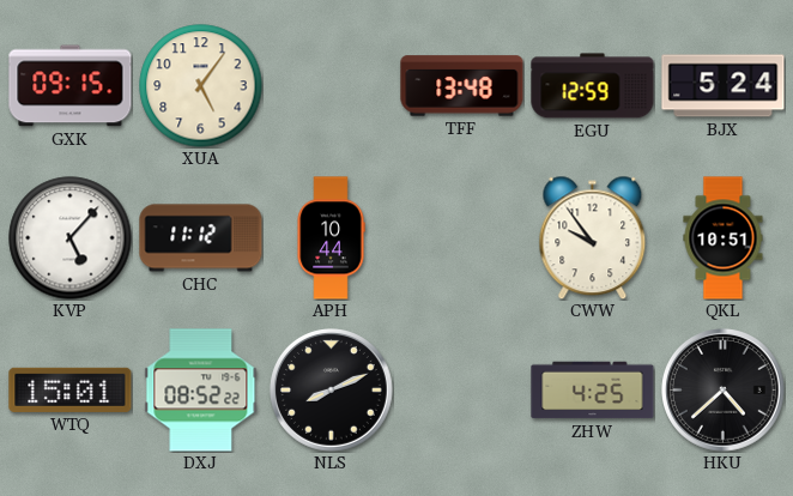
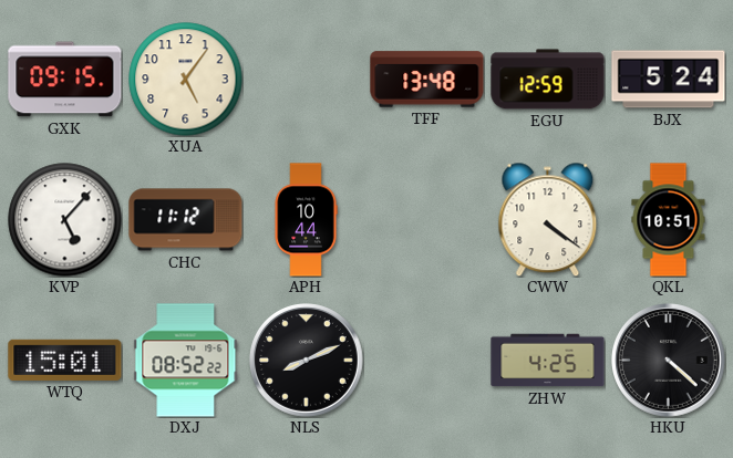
CWW: 9:54 -> 4:21
HKU: 4:38 -> 4:22
